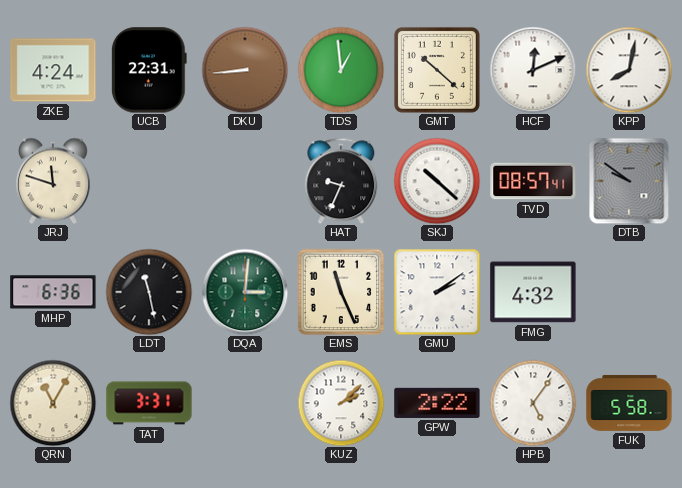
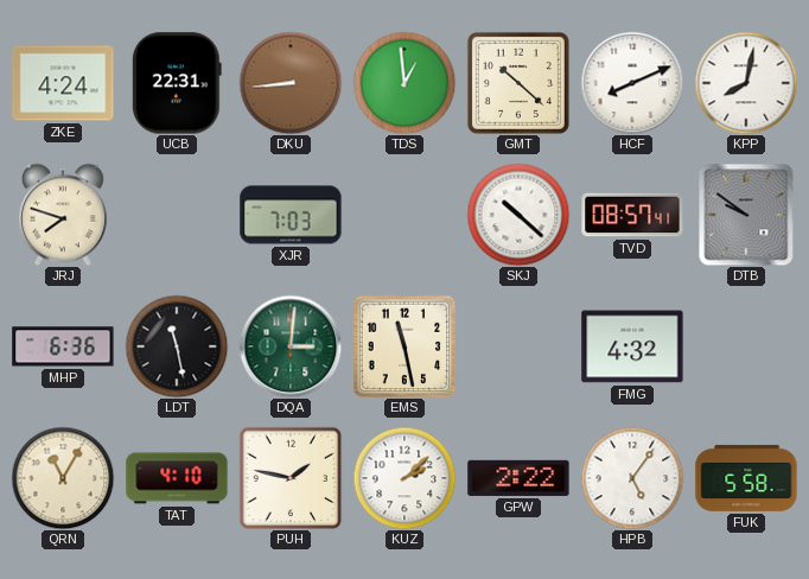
HCF: 12:11 -> 8:11
JRJ: 11:48 -> 7:48
XJR: none -> 7:03
HAT: 9:34 -> none
EMS: 11:26 -> 11:28
GMU: 2:09 -> none
TAT: 3:31 -> 4:10
PUH: none -> 1:47
